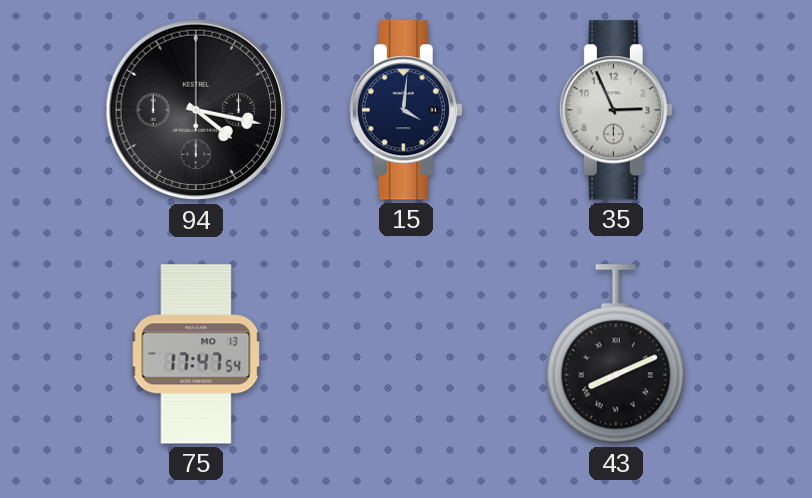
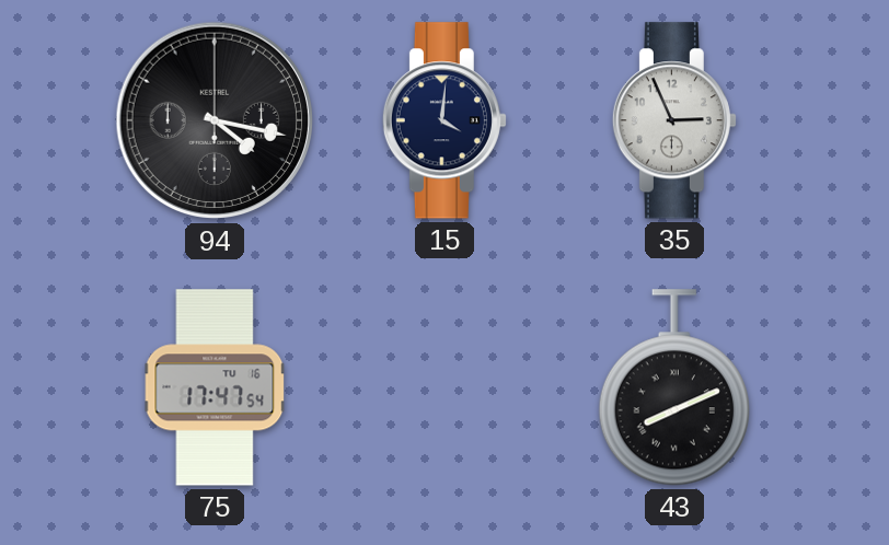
75 date: MO 13 -> TU 16
